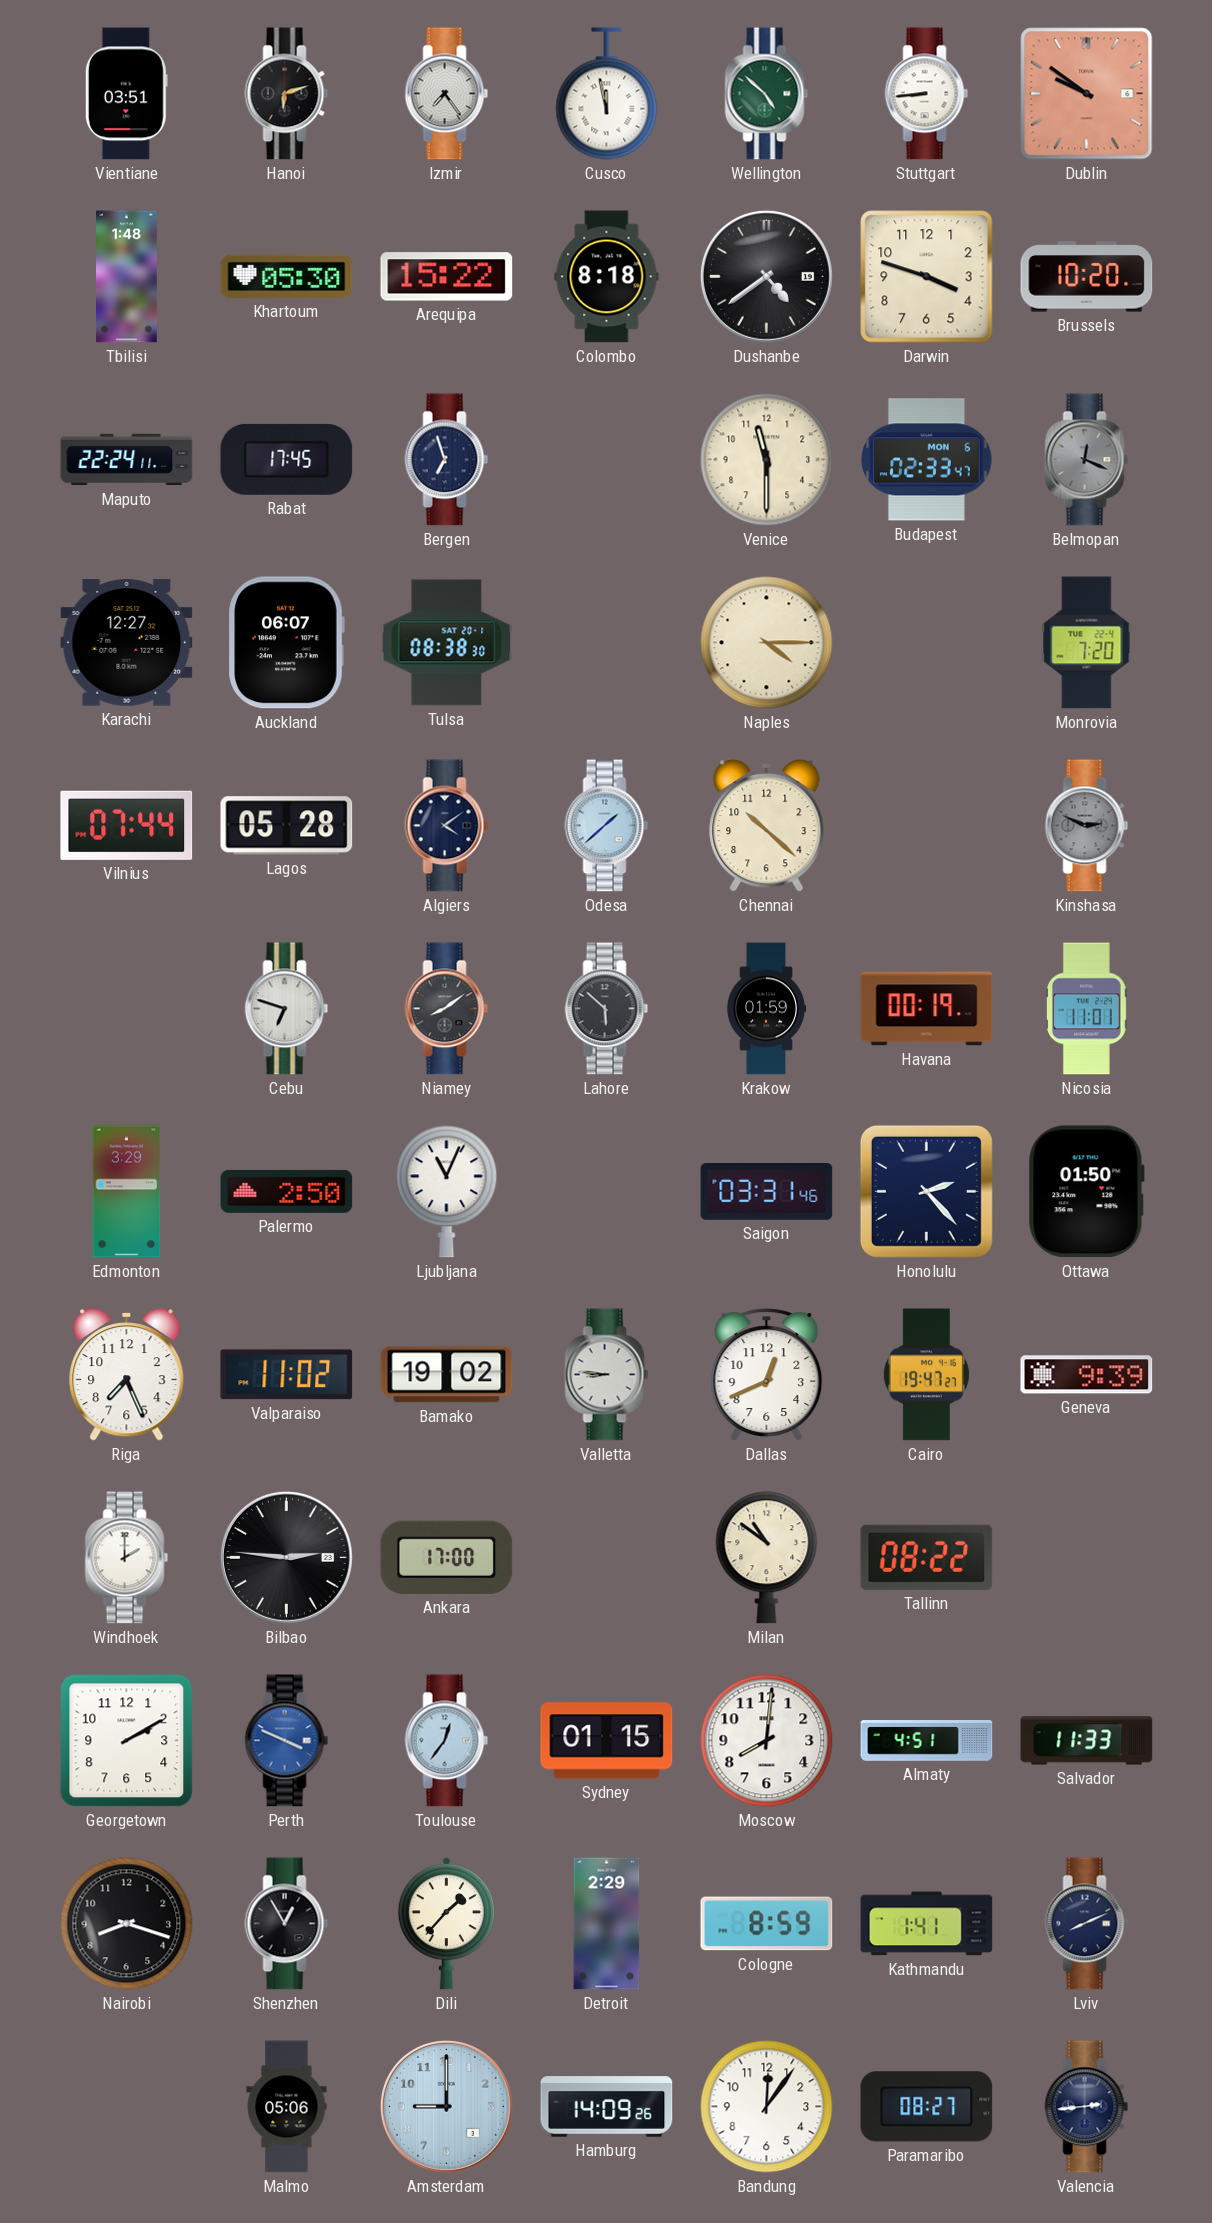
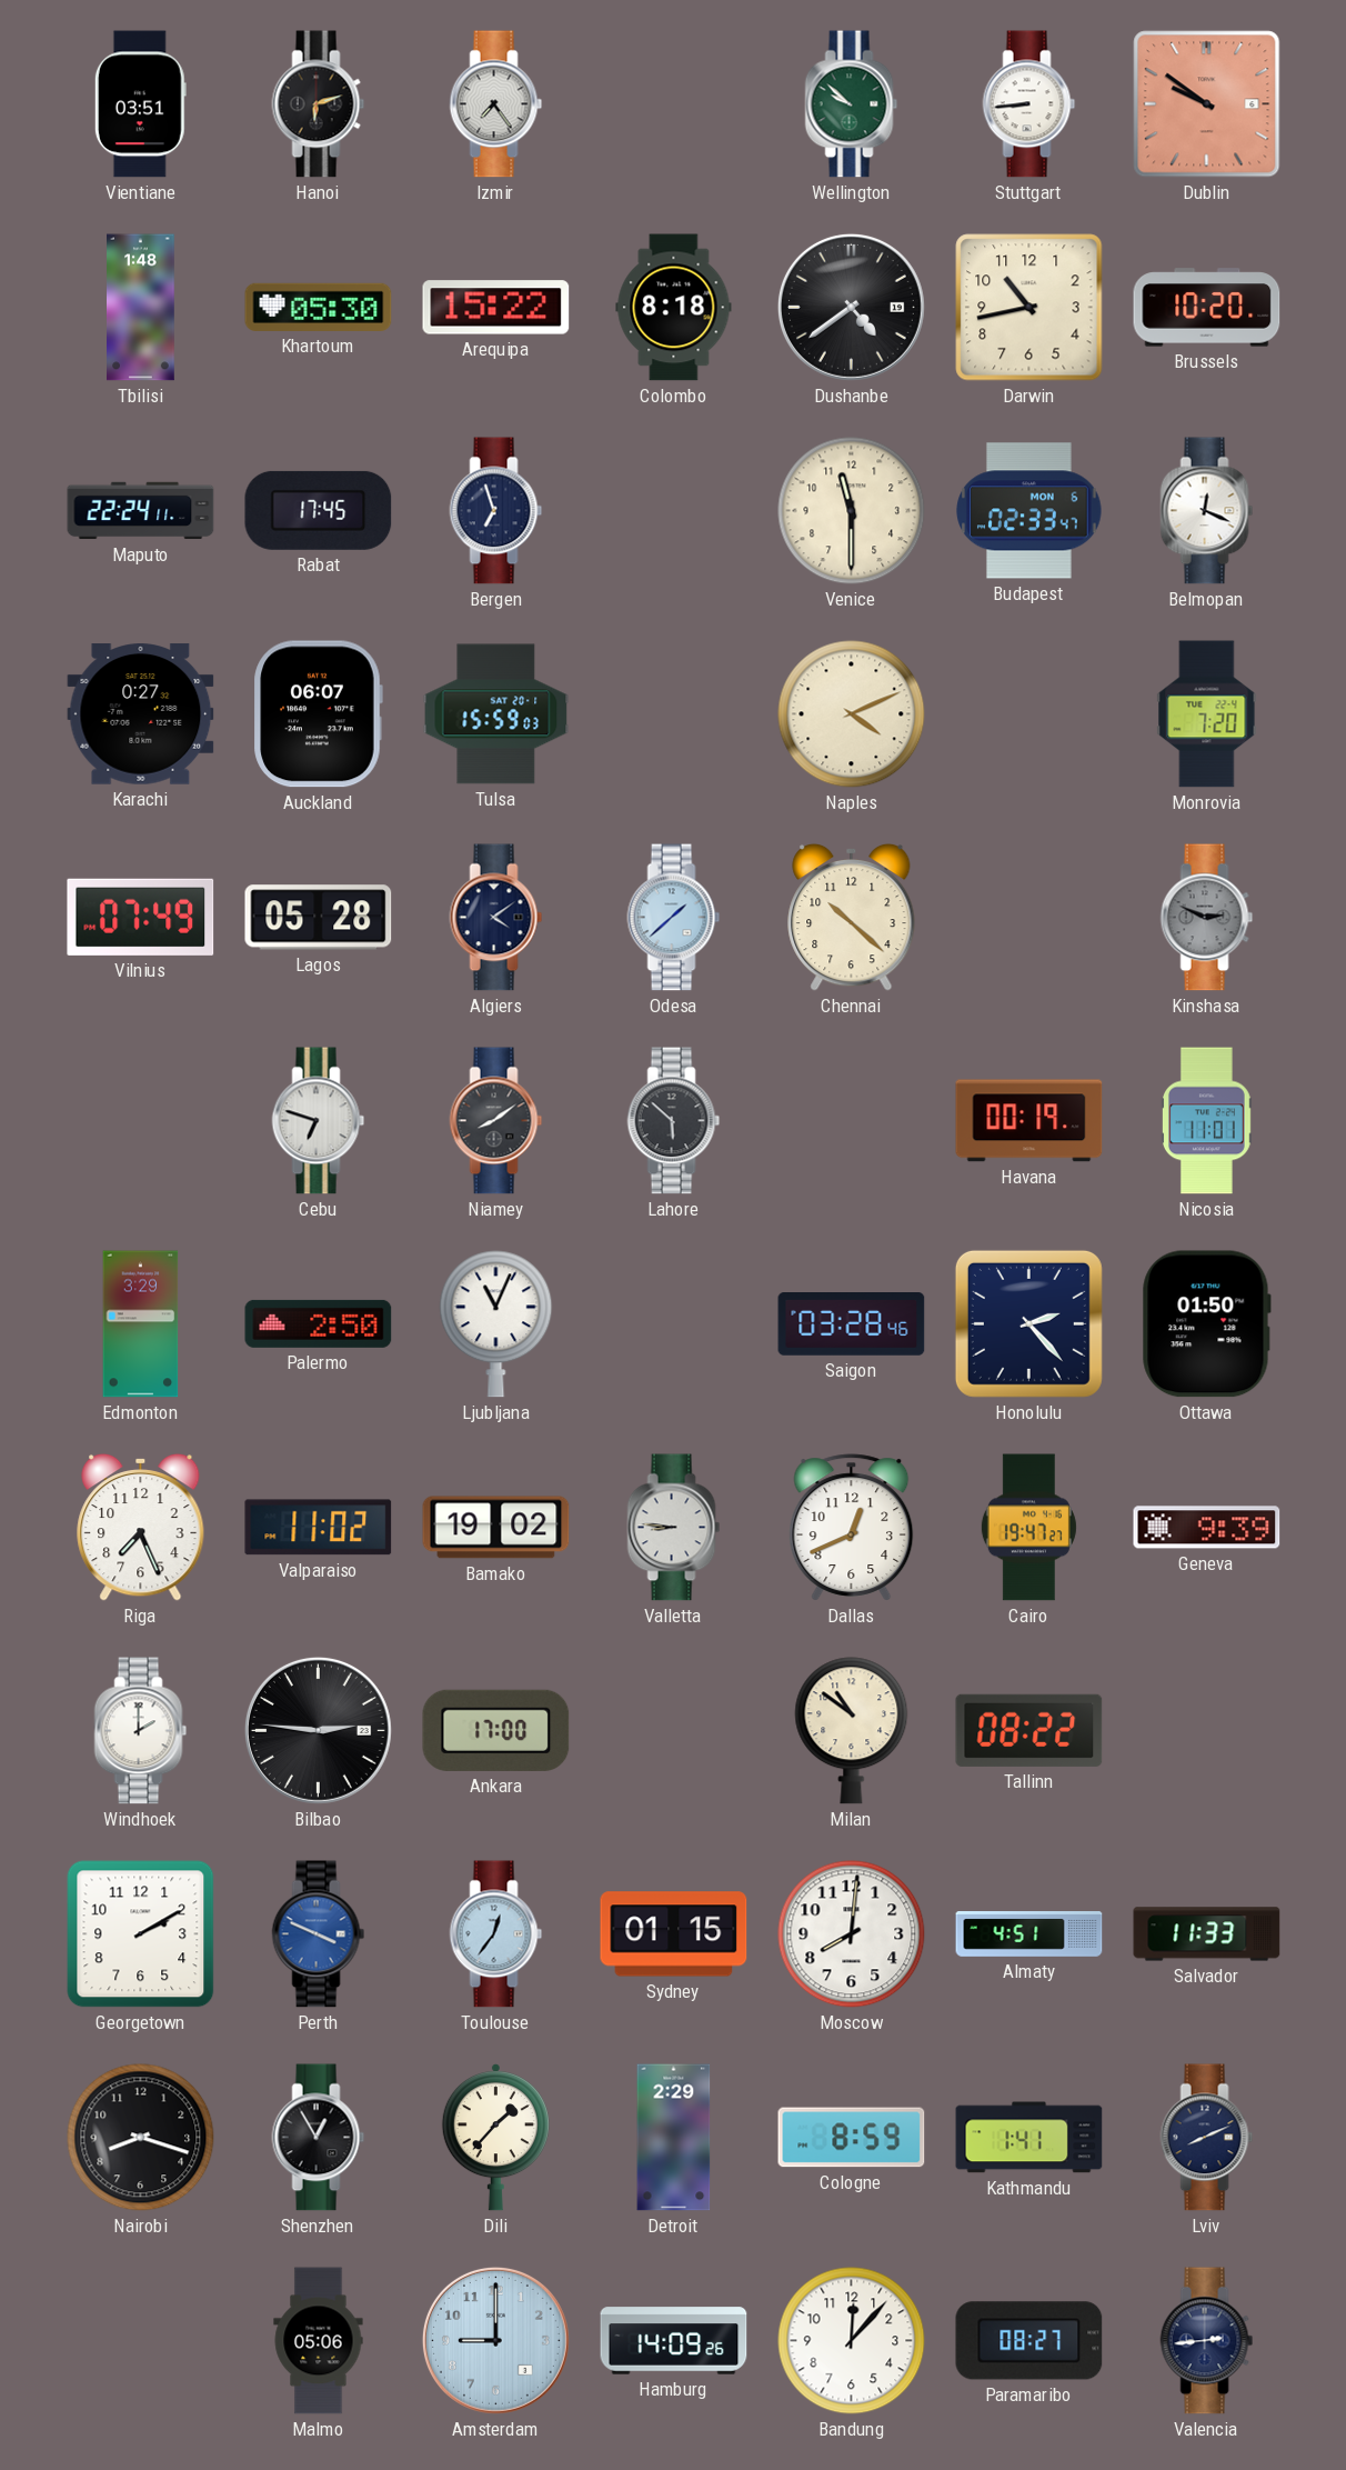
Cusco: 11:58 -> none
Wellington: 4:52 -> 9:52
Darwin: 3:48 -> 10:43
Belmopan dial: grey -> white
Karachi: 12:27 -> 0:27
Tulsa: 08:38 -> 15:59
Naples: 4:15 -> 4:11
Vilnius: 07:44 -> 07:49
Krakow: 01:59 -> none
Saigon: 03:31 -> 03:28
Bandung: 12:06 -> 12:07
